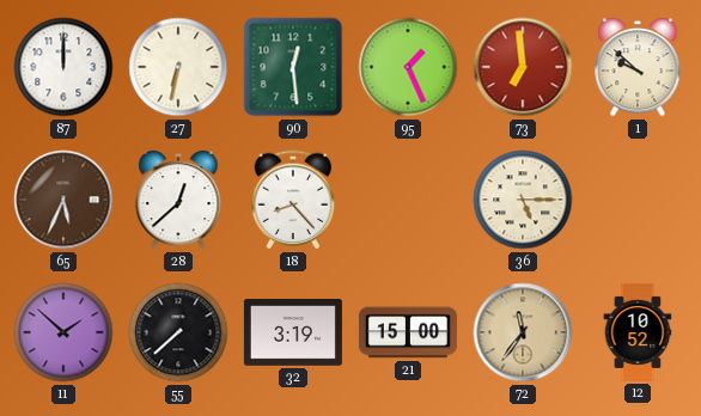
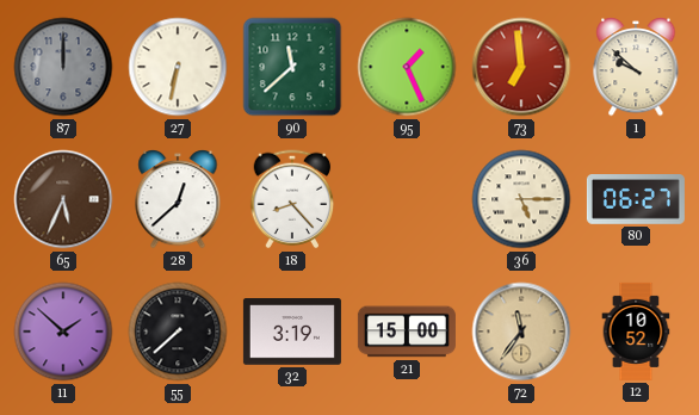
87 dial: white -> grey
90: 12:29 -> 11:38
80: none -> 06:27
